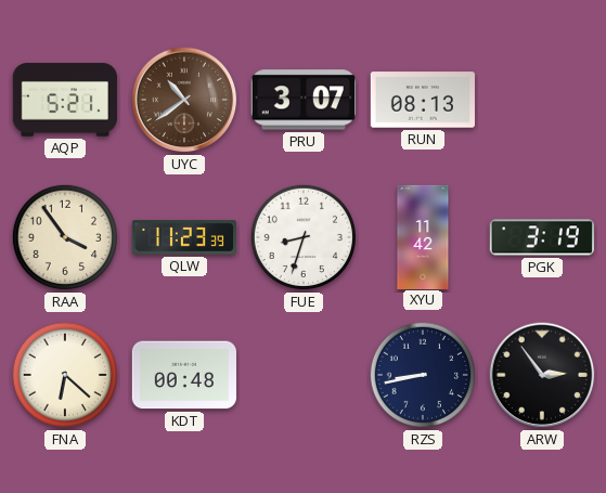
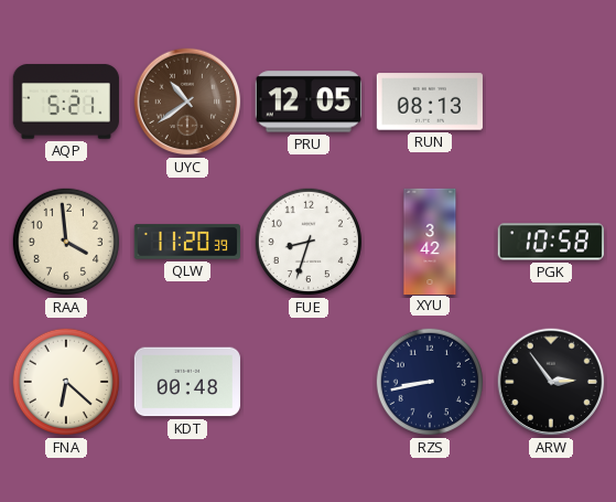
PRU: 3:07 -> 12:05
RAA: 3:54 -> 3:59
QLW: 11:23 -> 11:20
XYU: 11:42 -> 3:42
PGK: 3:19 -> 10:58
